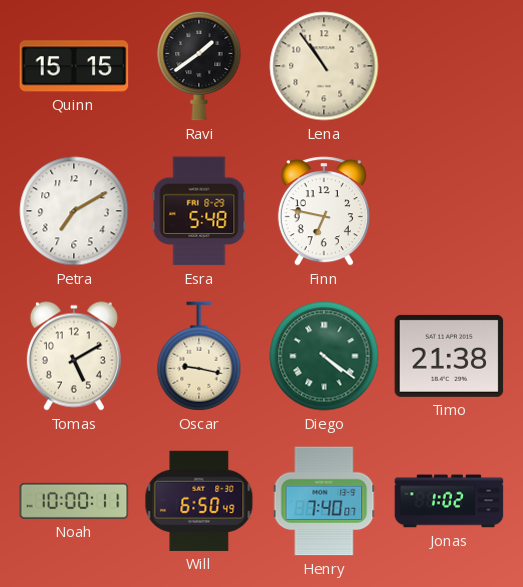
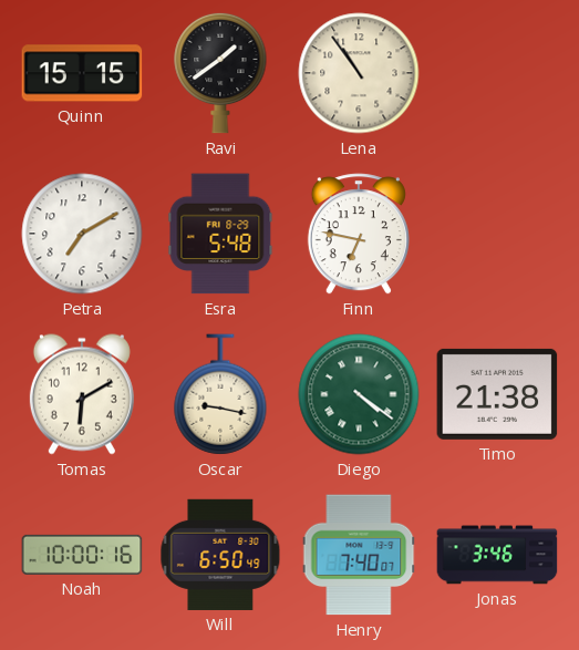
Tomas: 5:10 -> 6:10
Noah: 10:00:11 -> 10:00:16
Jonas: 1:02 -> 3:46
